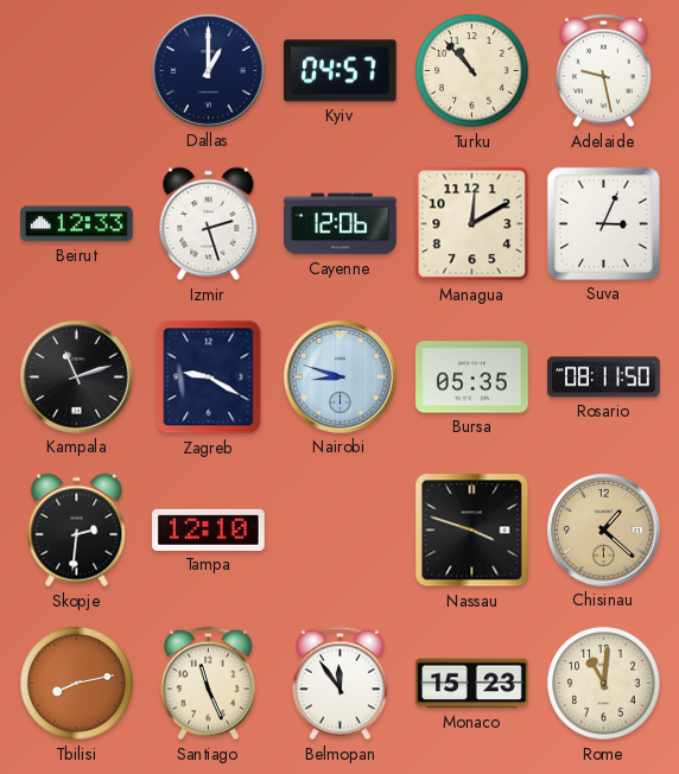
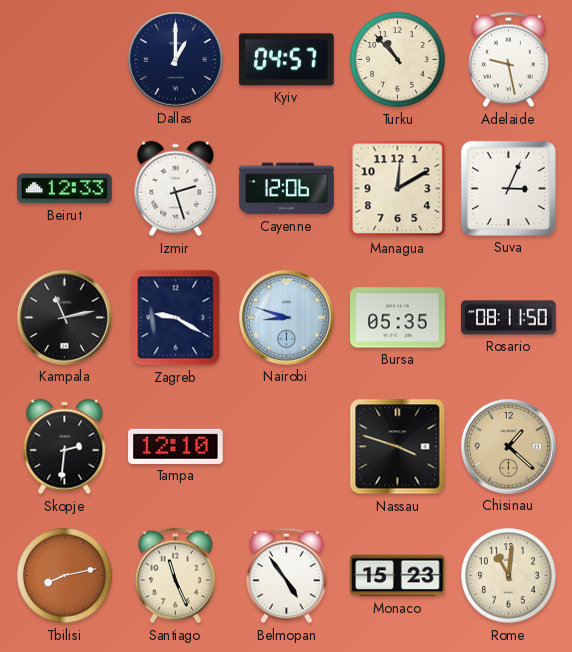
Kampala: 11:12 -> 11:13
Belmopan: 11:54 -> 4:54
